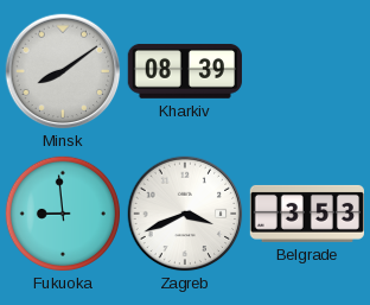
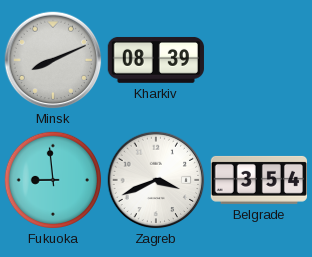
Minsk: 8:09 -> 8:11
Belgrade: 3:53 -> 3:54
